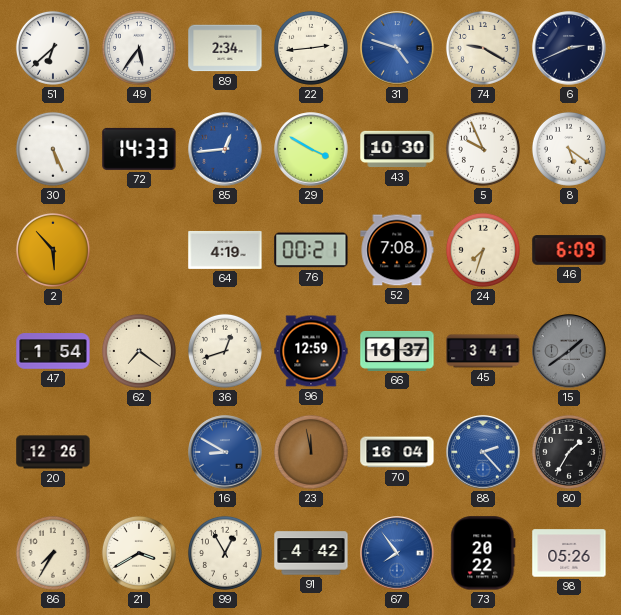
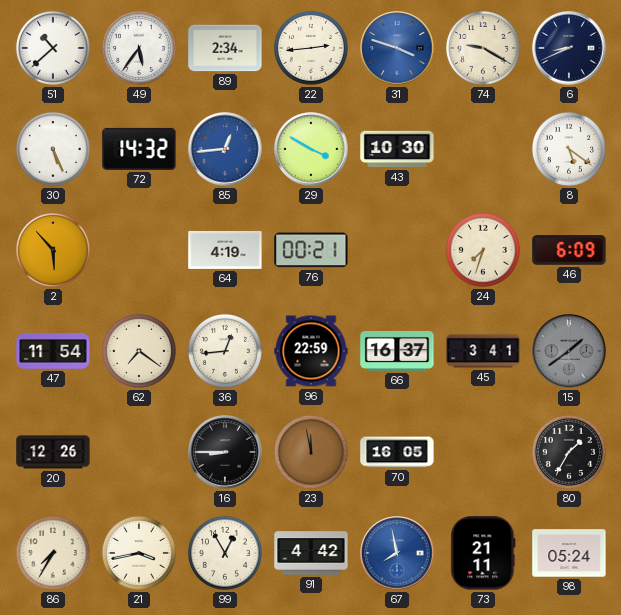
51: 6:38 -> 10:38
31: 4:48 -> 3:48
6: 2:41 -> 8:41
72: 14:33 -> 14:32
5: 9:56 -> none
52: 7:08 -> none
47: 1:54 -> 11:54
36: 12:42 -> 12:44
96: 12:59 -> 22:59
16: 8:50 -> 8:45
16 dial: blue -> black
70: 16:04 -> 16:05
88: 2:23 -> none
21: 3:40 -> 3:43
67: 7:54 -> 7:58
73: 20:22 -> 21:11
98: 05:26 -> 05:24
